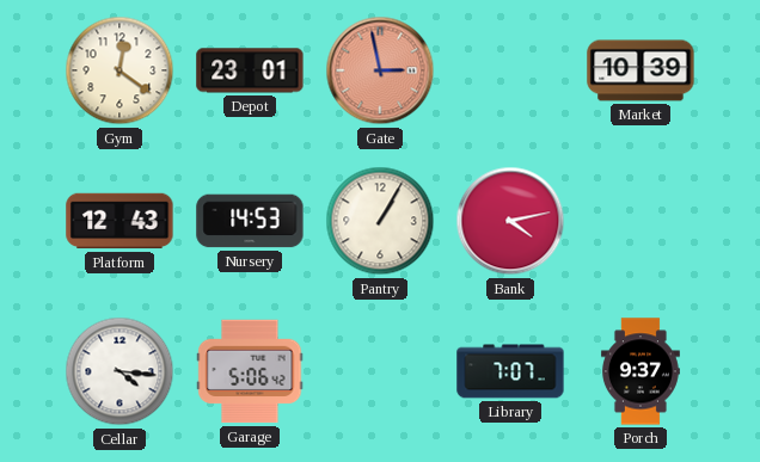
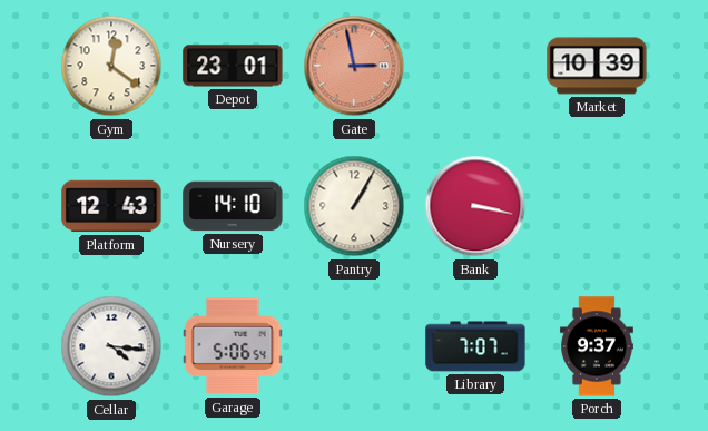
Nursery: 14:53 -> 14:10
Bank: 4:13 -> 3:17
Garage: 5:06:42 -> 5:06:54
